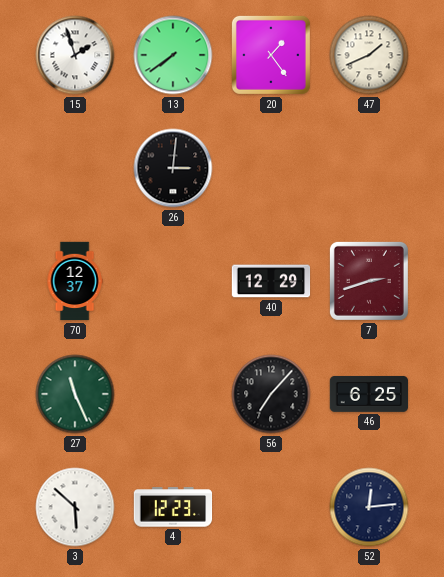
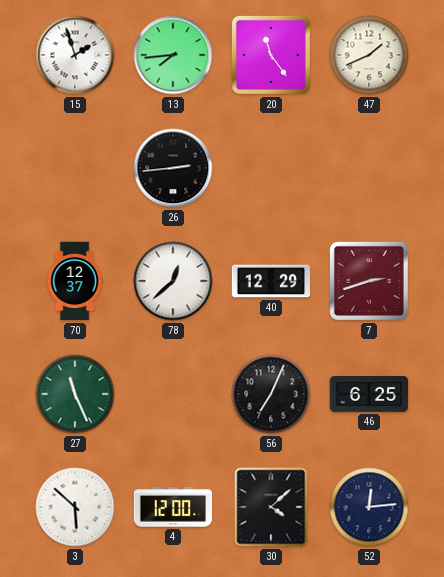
13: 7:39 -> 7:44
20: 1:24 -> 11:24
26: 3:01 -> 2:44
78: none -> 12:38
56: 7:07 -> 7:04
4: 12:23 -> 12:00
30: none -> 4:08
